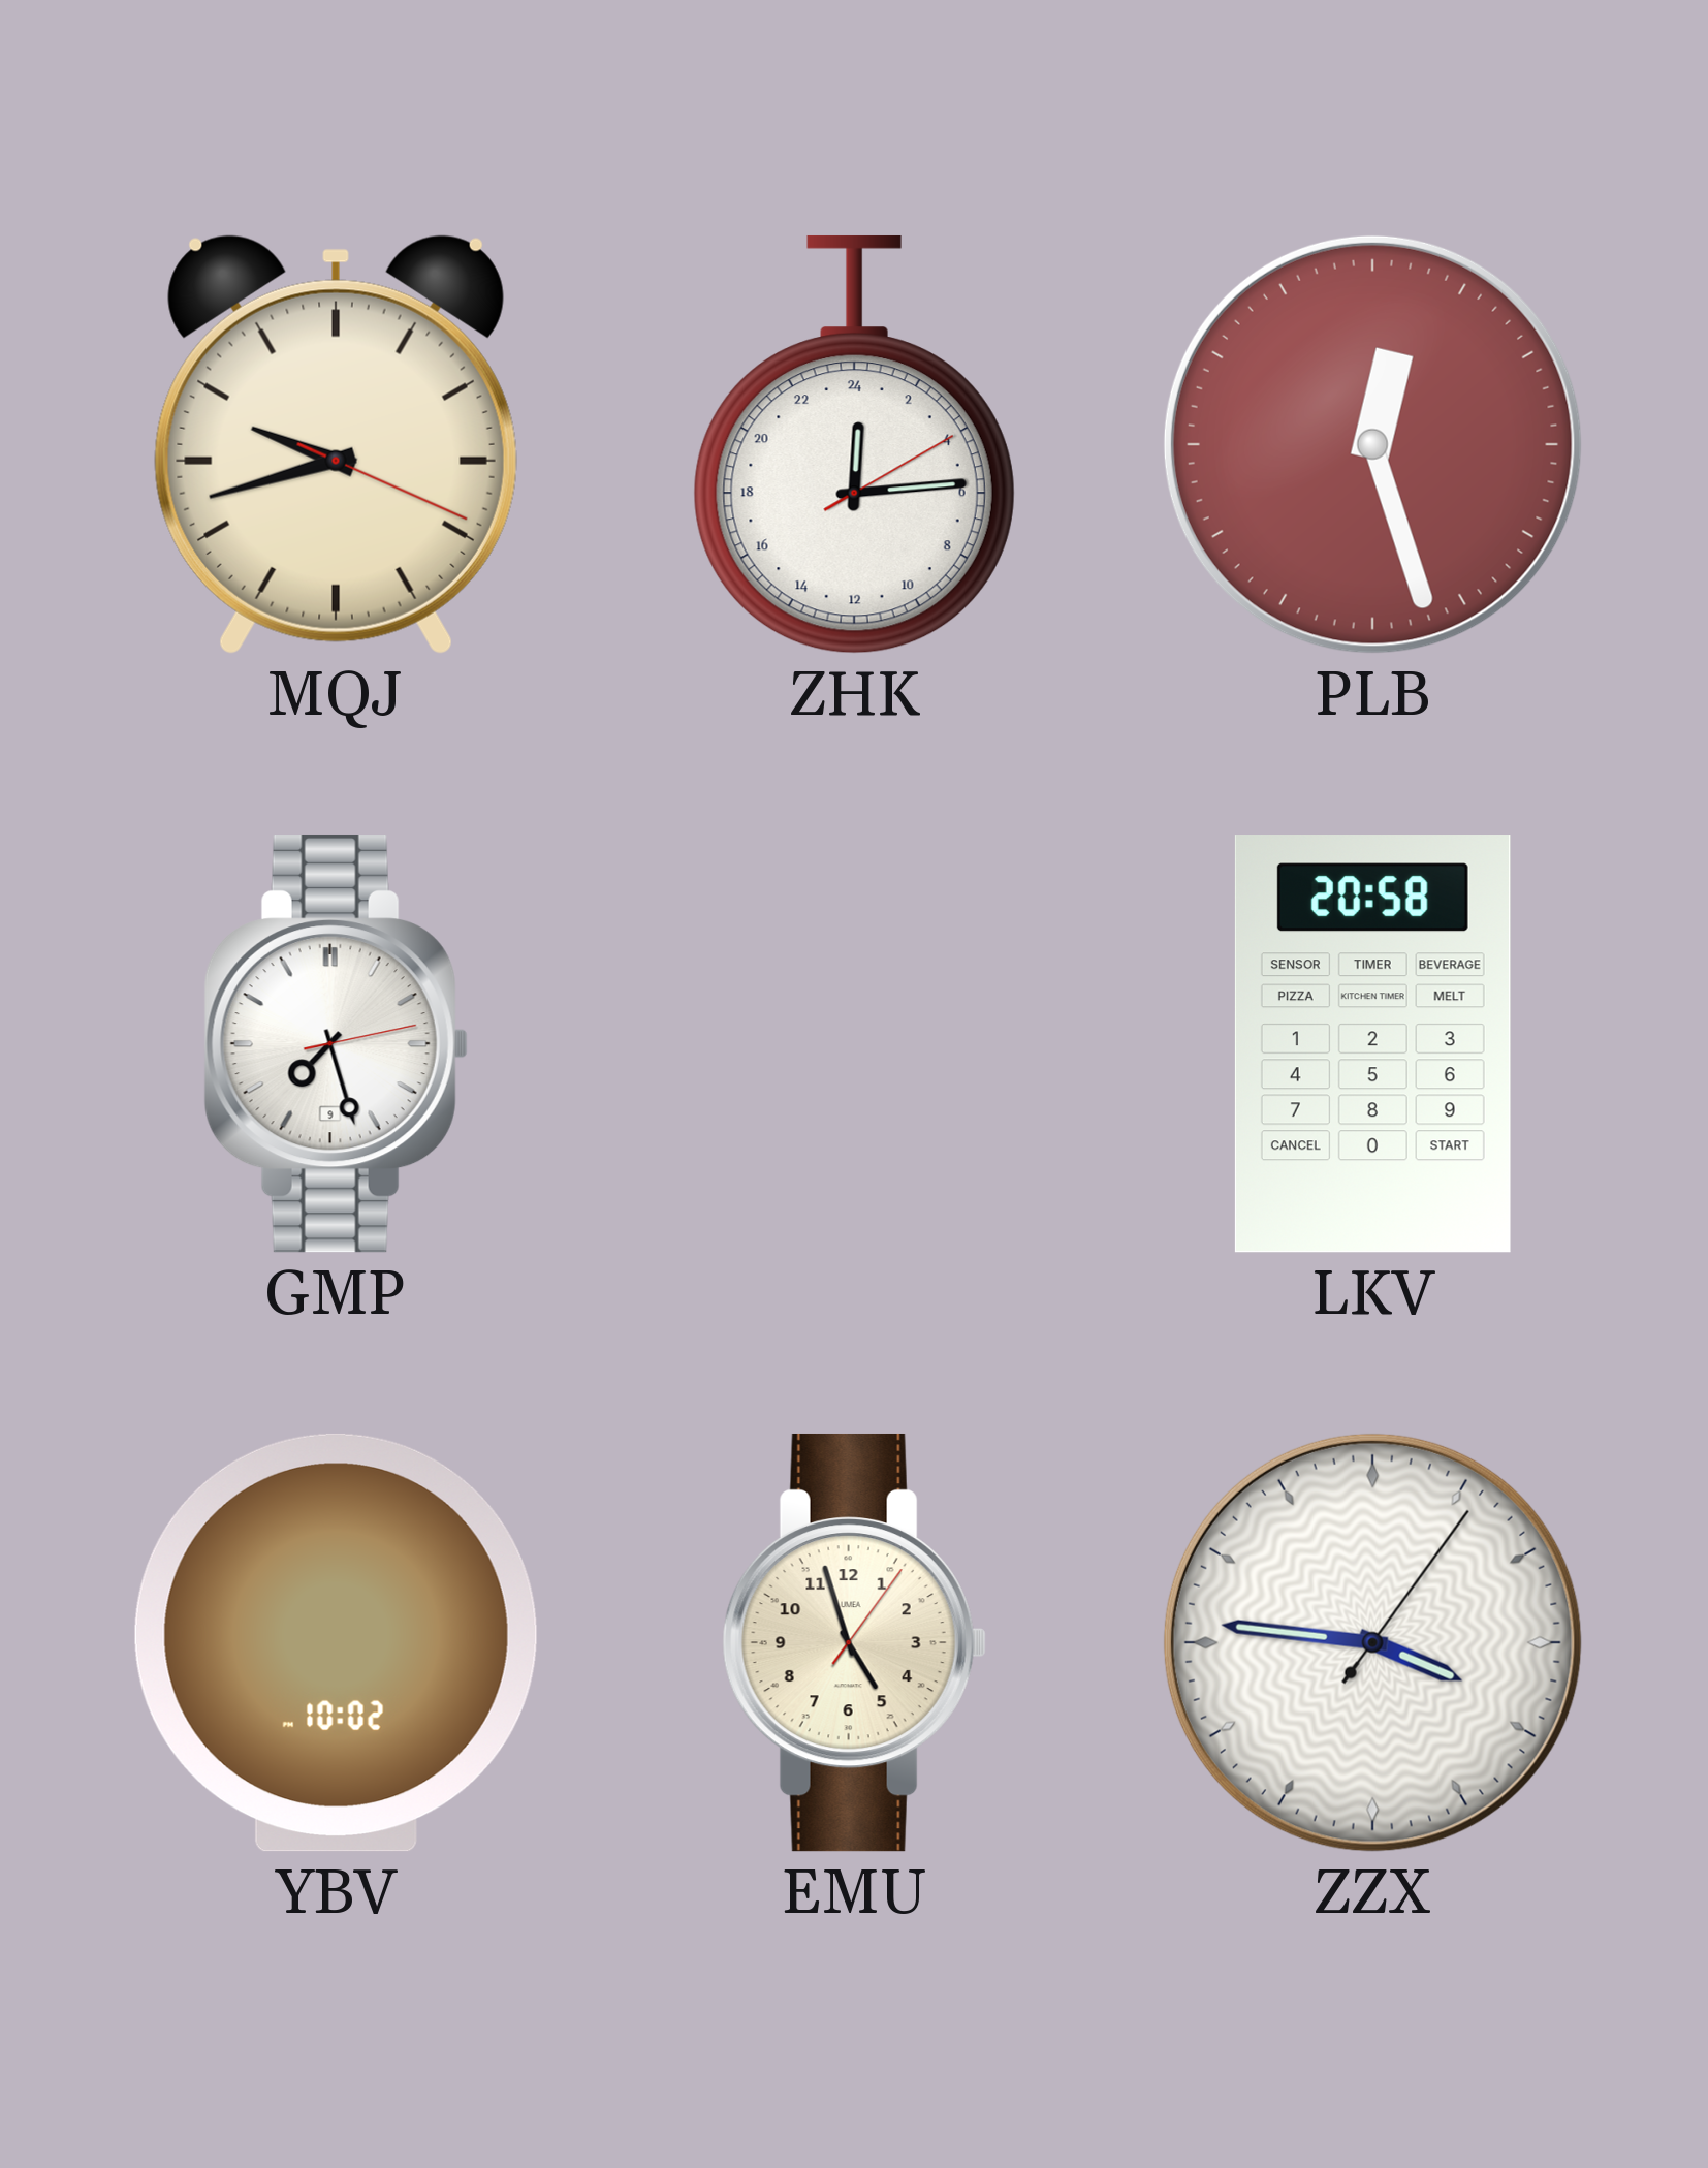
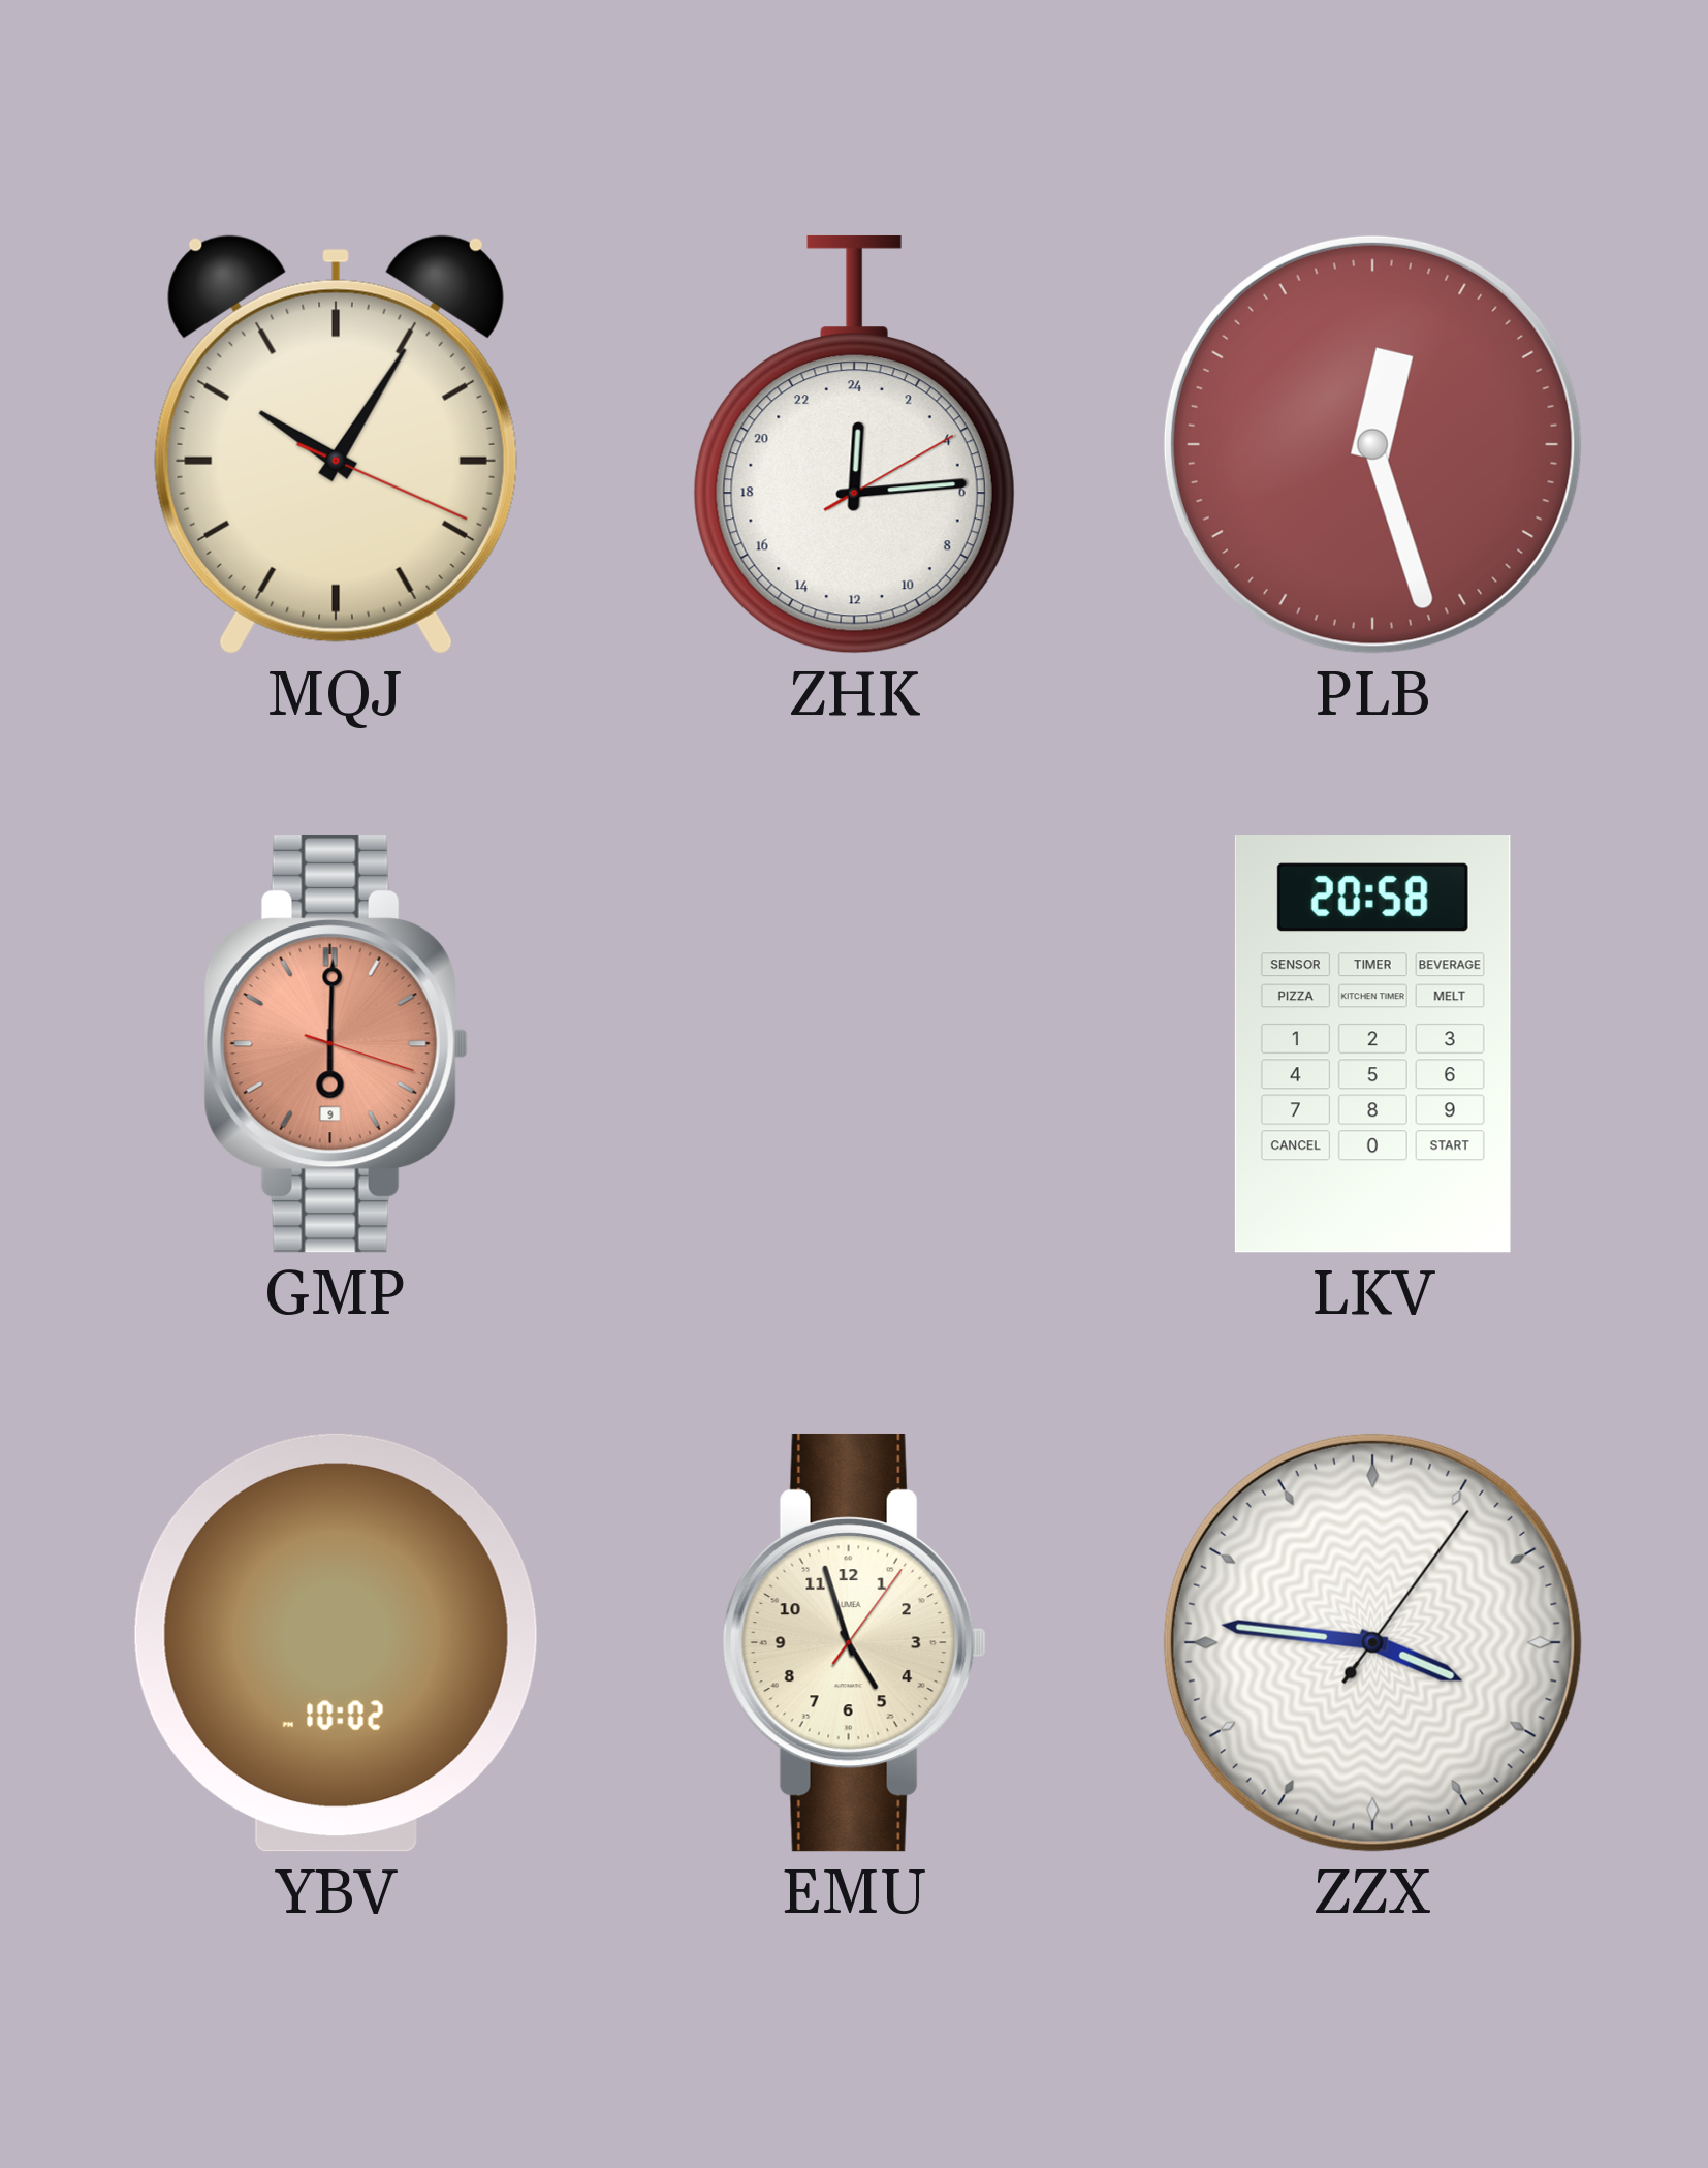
MQJ: 9:42 -> 10:05
GMP: 7:27 -> 6:00
GMP dial: white -> salmon
